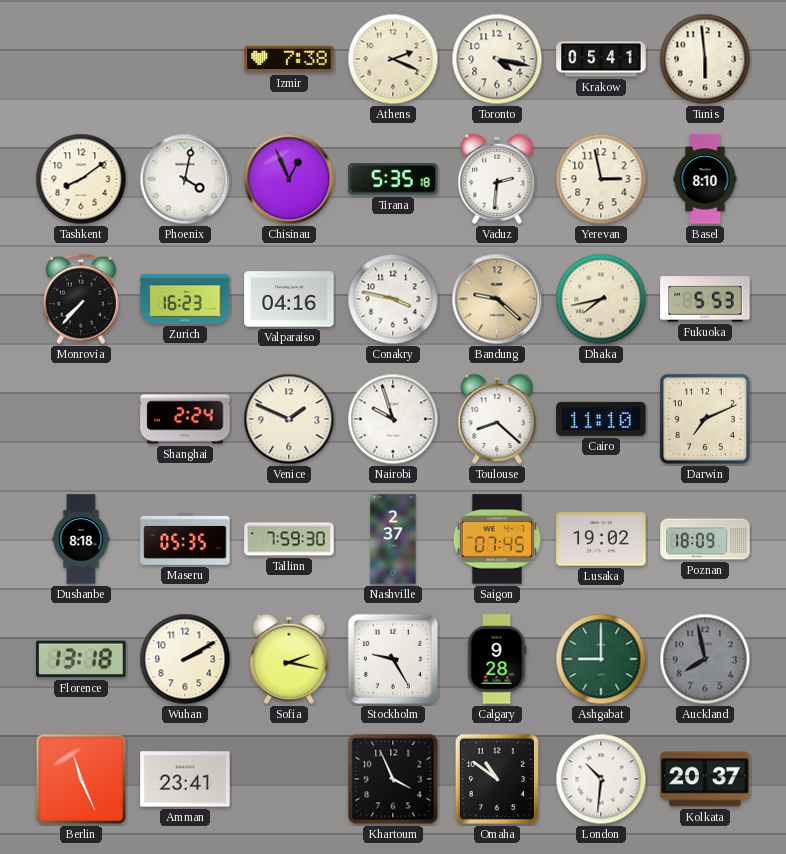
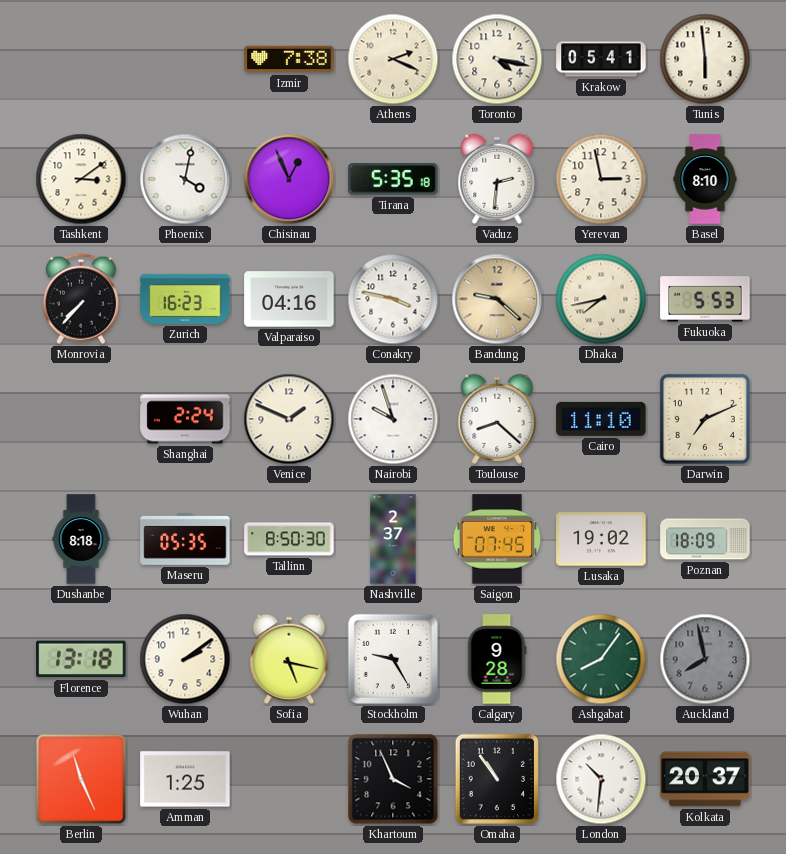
Tashkent: 8:09 -> 3:09
Tallinn: 7:59 -> 8:50
Wuhan: 2:10 -> 2:09
Sofia: 2:17 -> 5:17
Ashgabat: 9:00 -> 8:06
Amman: 23:41 -> 1:25
Omaha: 10:51 -> 10:54
